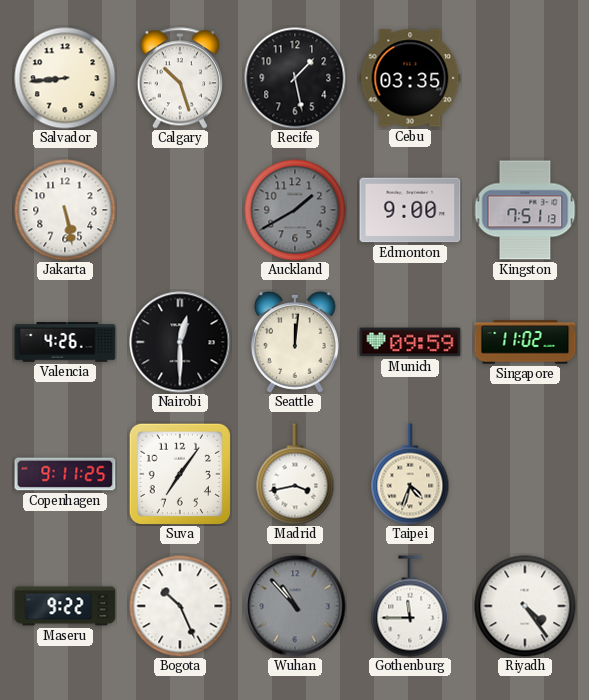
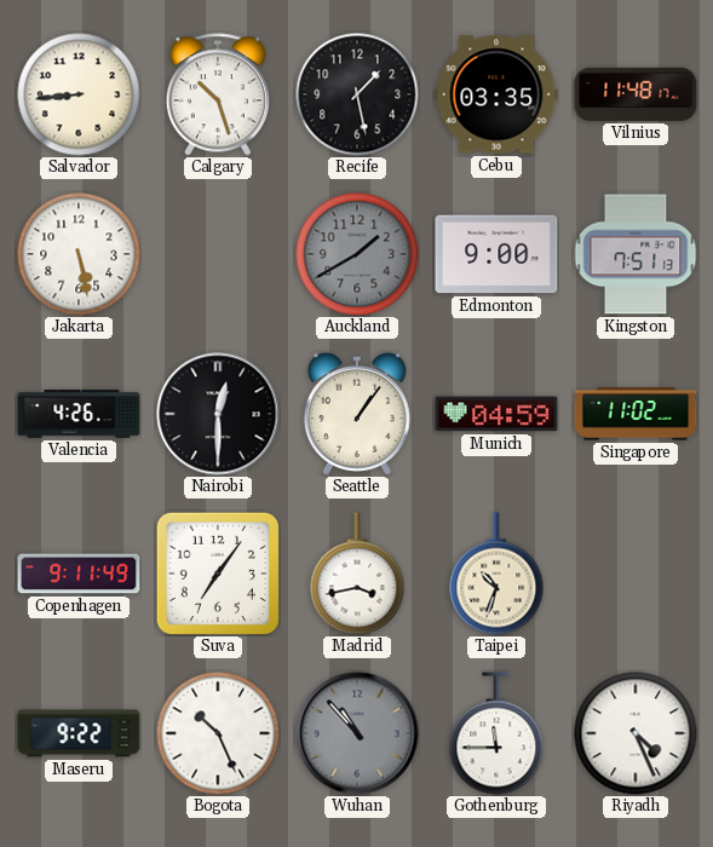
Vilnius: none -> 11:48
Seattle: 12:01 -> 1:06
Munich: 09:59 -> 04:59
Copenhagen: 9:11:25 -> 9:11:49
Taipei: 4:33 -> 10:33
Riyadh: 4:24 -> 4:26
